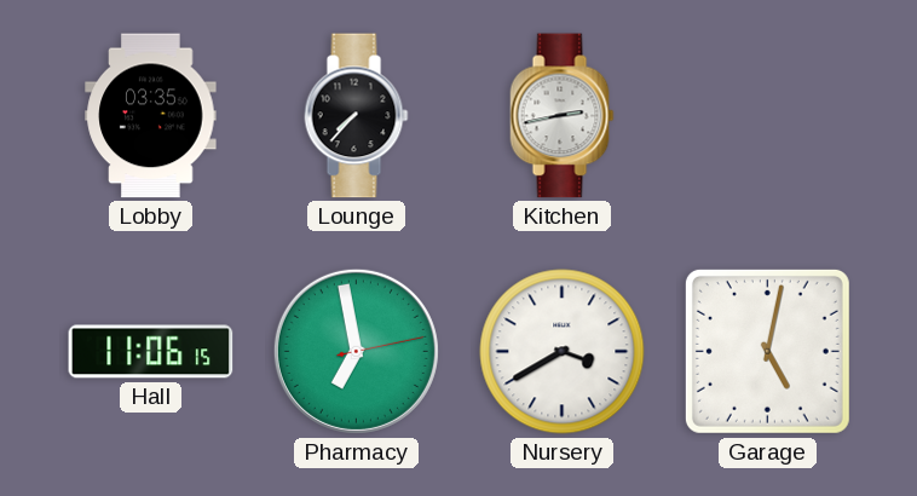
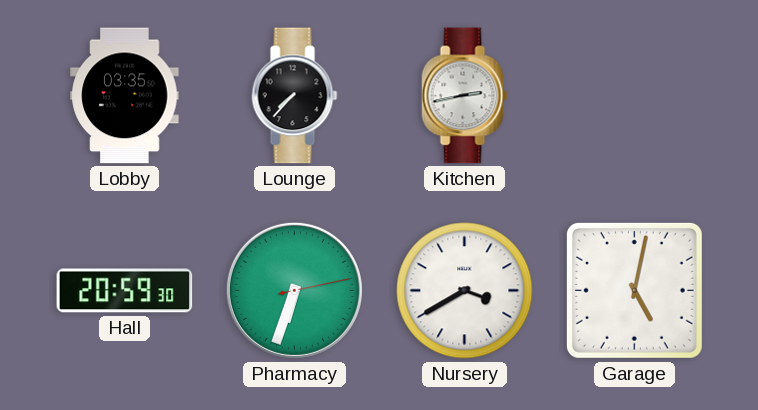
Hall: 11:06 -> 20:59
Pharmacy: 6:58 -> 6:33
